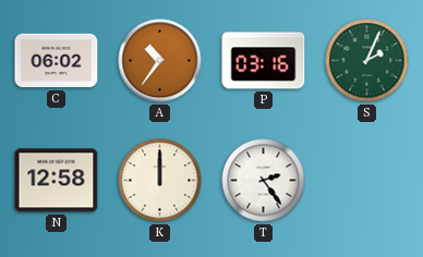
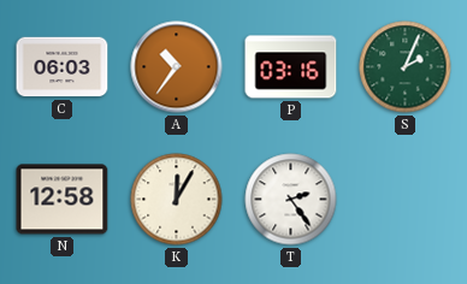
C: 06:02 -> 06:03
K: 12:00 -> 12:05
